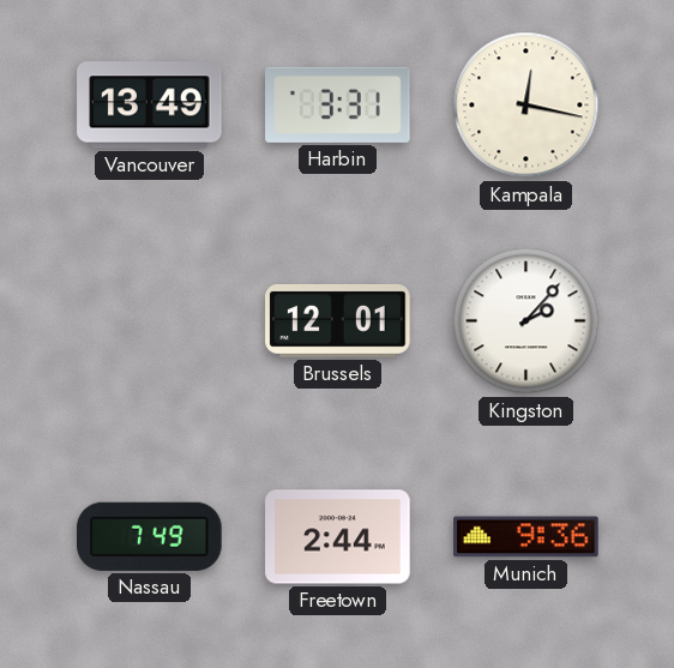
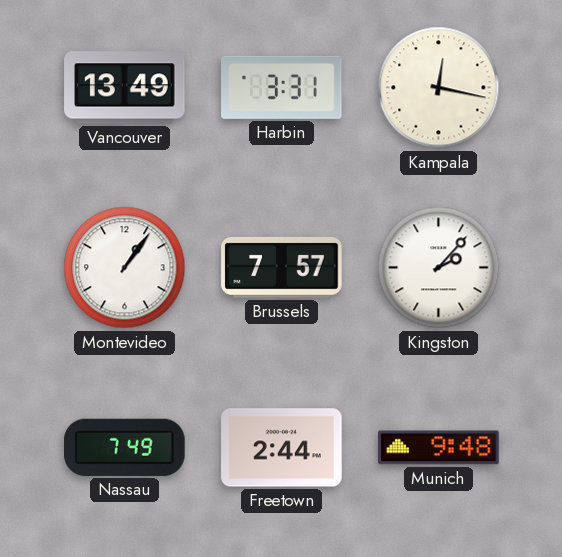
Montevideo: none -> 1:06
Brussels: 12:01 -> 7:57
Munich: 9:36 -> 9:48
